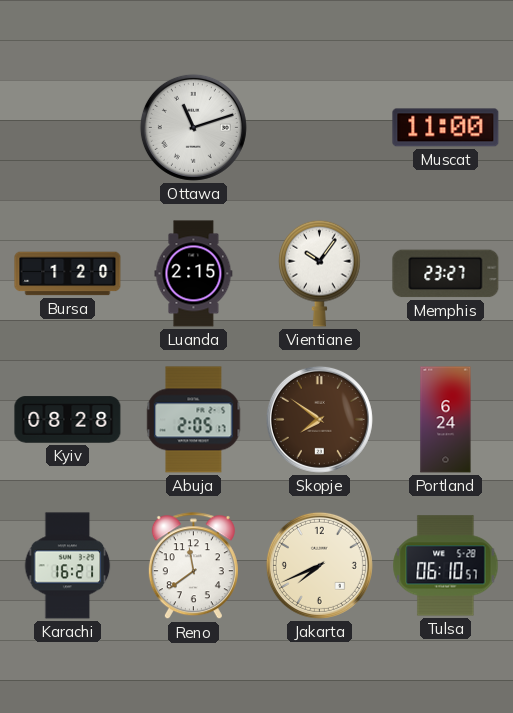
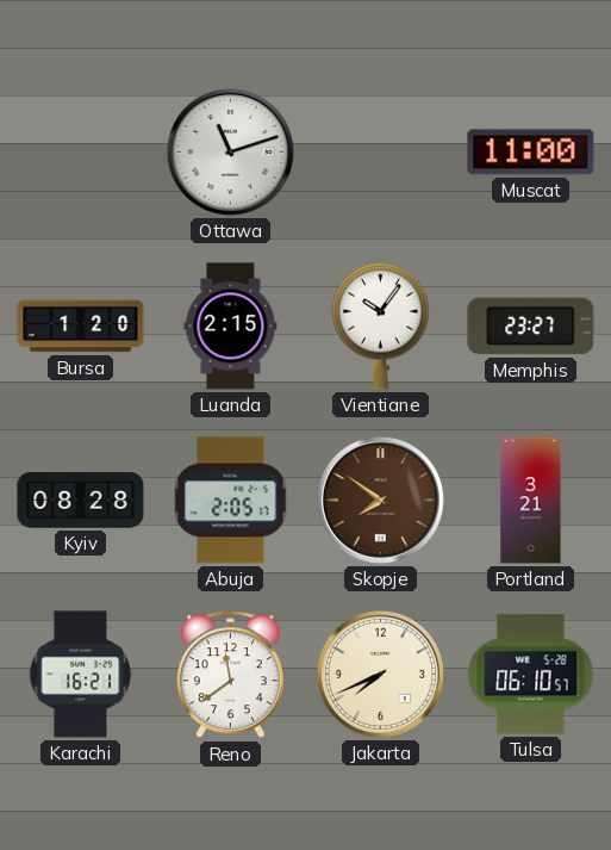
Portland: 6:24 -> 3:21
